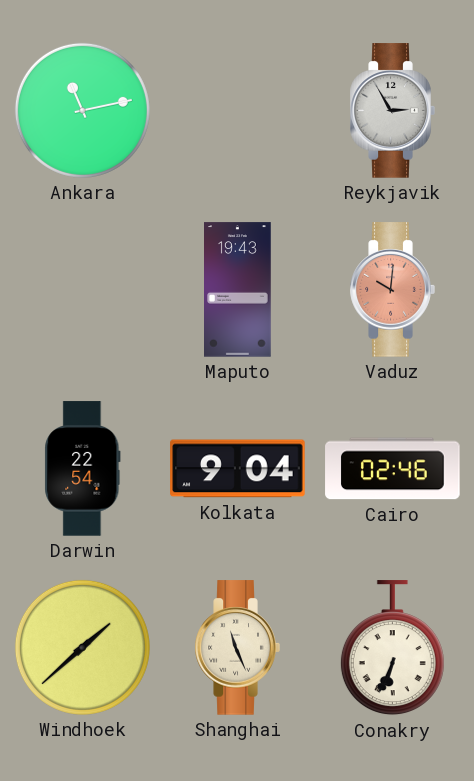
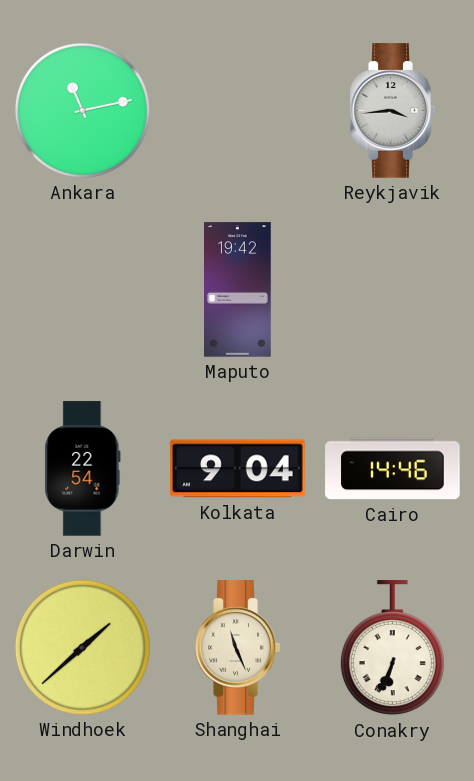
Reykjavik: 2:55 -> 3:44
Maputo: 19:43 -> 19:42
Vaduz: 10:01 -> none
Cairo: 02:46 -> 14:46
